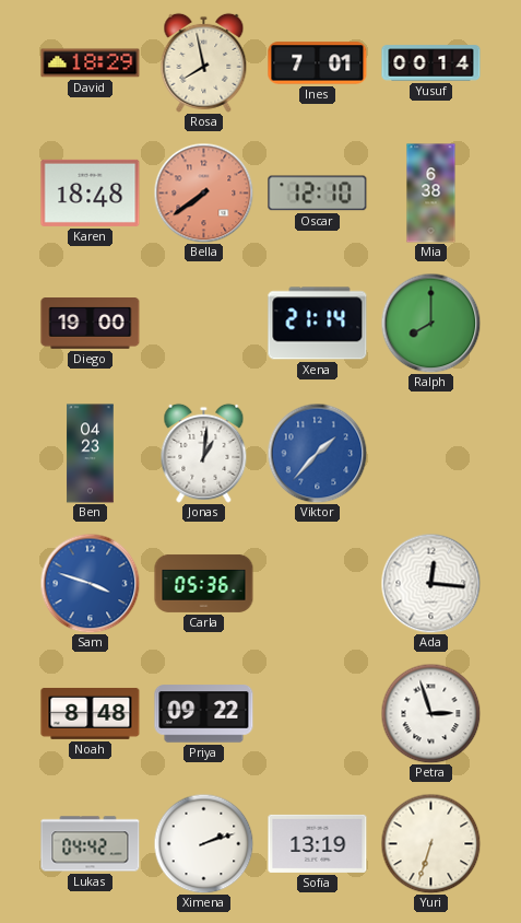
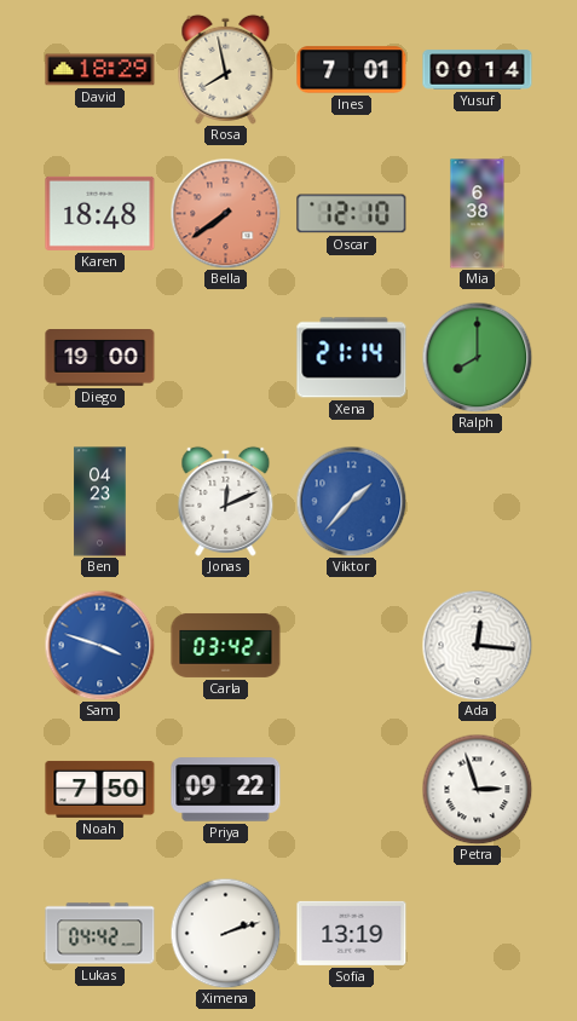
Jonas: 1:01 -> 12:11
Carla: 05:36 -> 03:42
Noah: 8:48 -> 7:50
Yuri: 6:33 -> none
